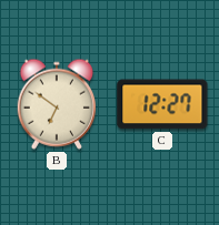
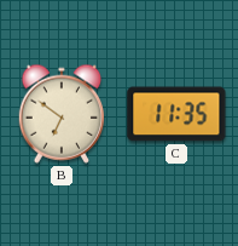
C: 12:27 -> 11:35
